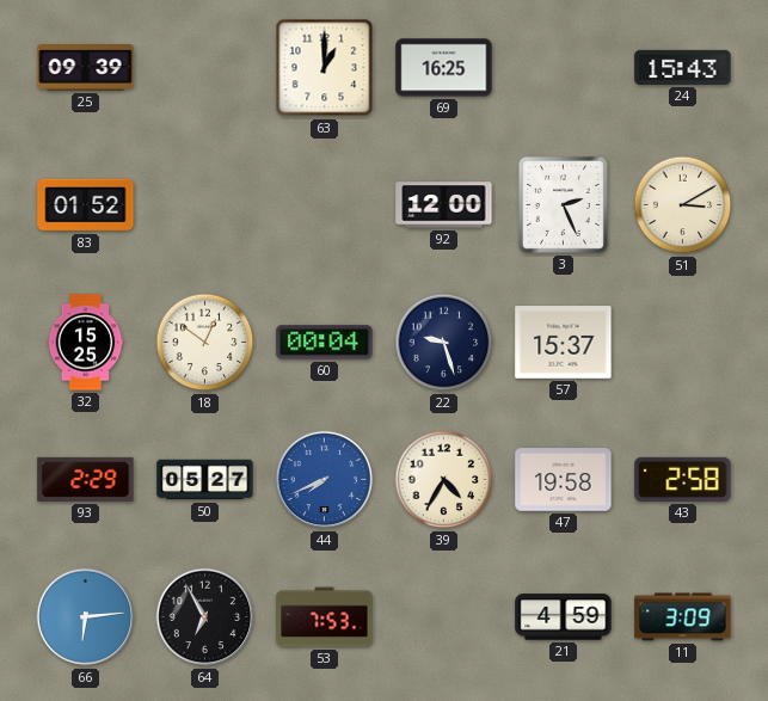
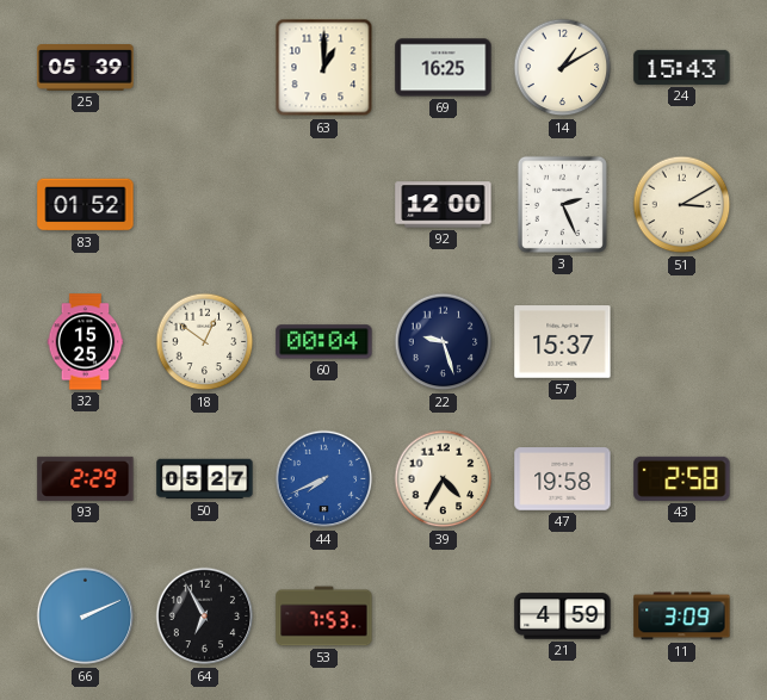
25: 09:39 -> 05:39
14: none -> 1:10
66: 6:14 -> 2:11
